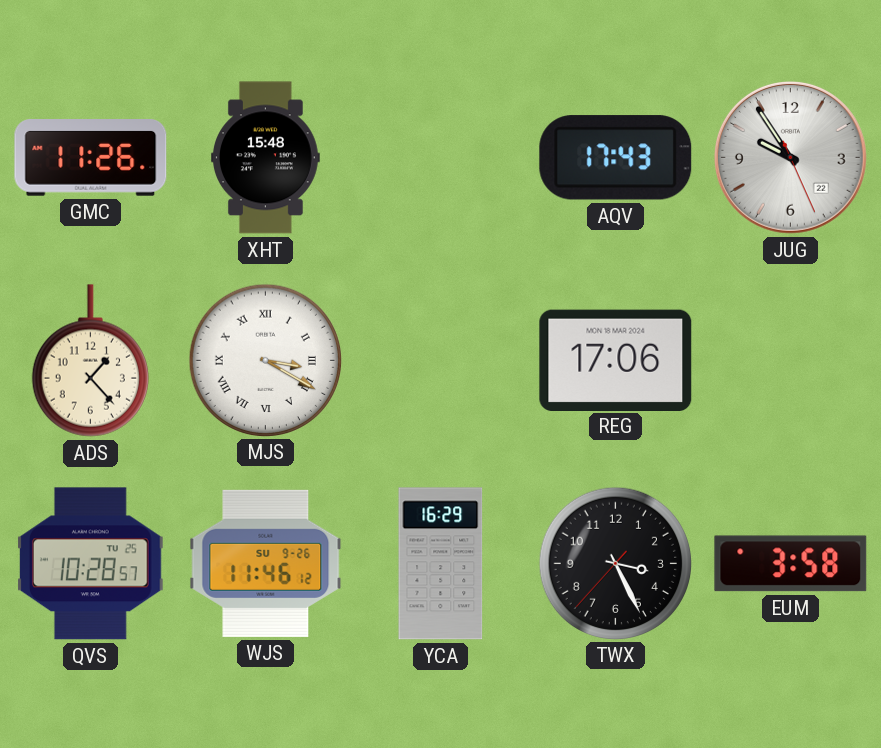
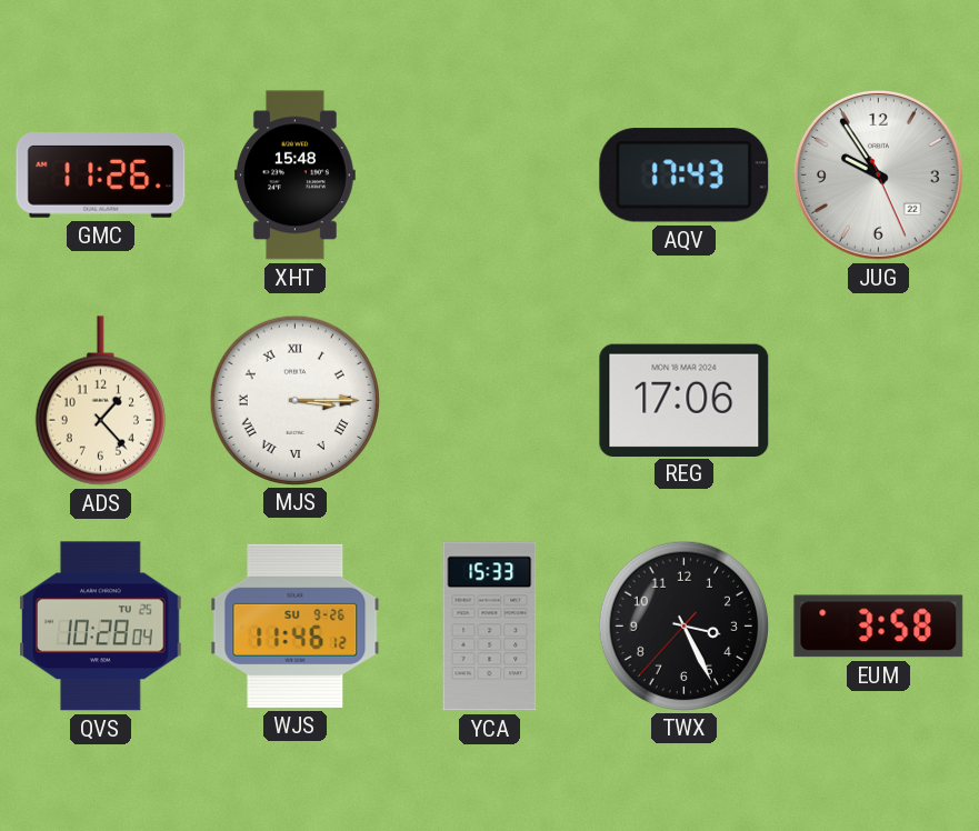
MJS: 3:20 -> 3:15
QVS: 10:28:57 -> 10:28:04
YCA: 16:29 -> 15:33
